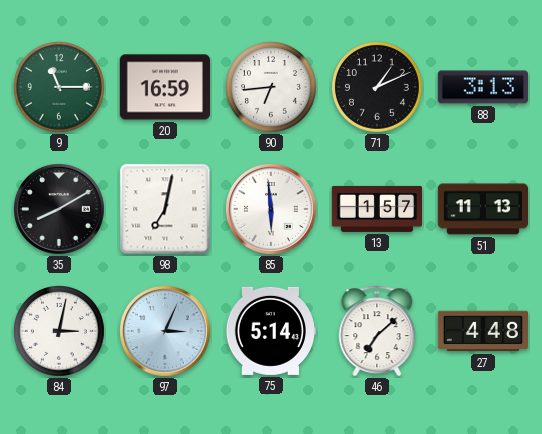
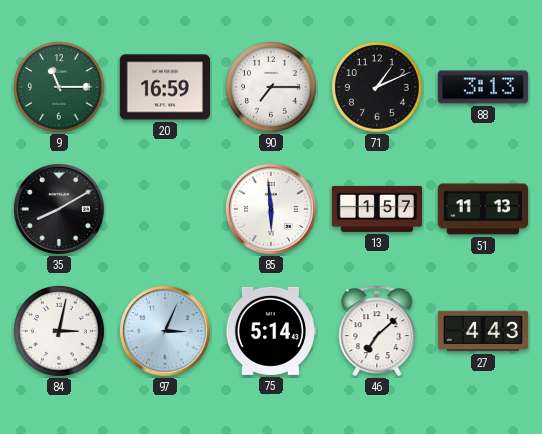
90: 6:44 -> 7:15
98: 7:02 -> none
27: 4:48 -> 4:43
